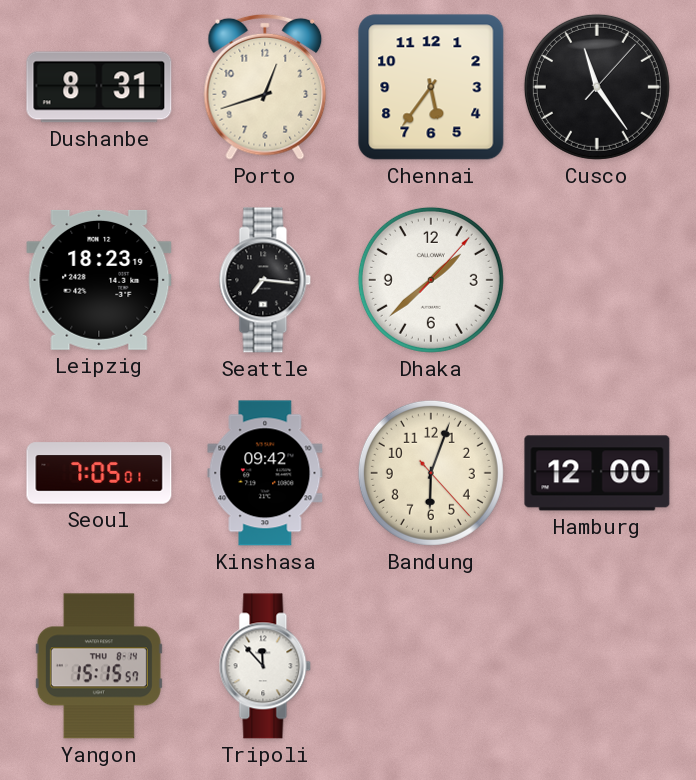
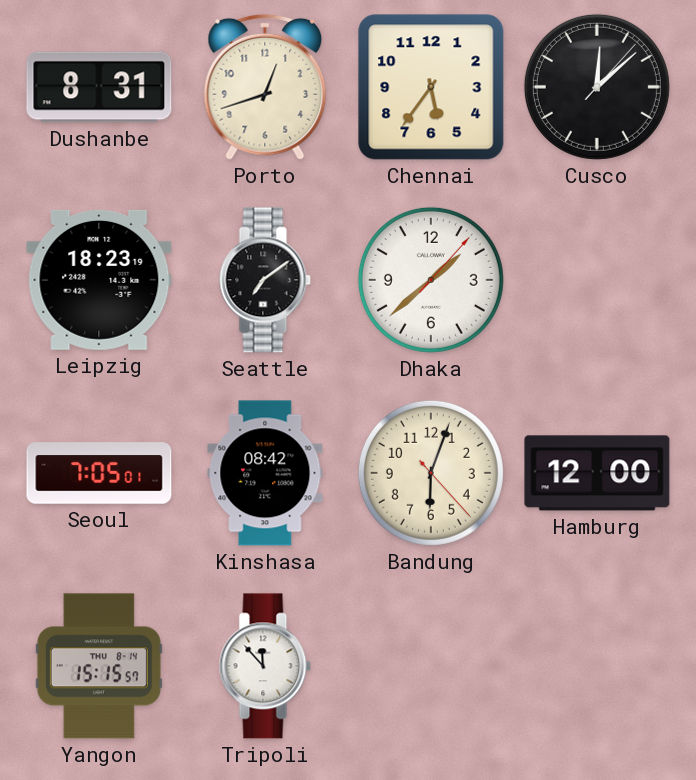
Cusco: 11:24 -> 12:08
Seattle: 7:16 -> 7:09
Kinshasa: 09:42 -> 08:42
